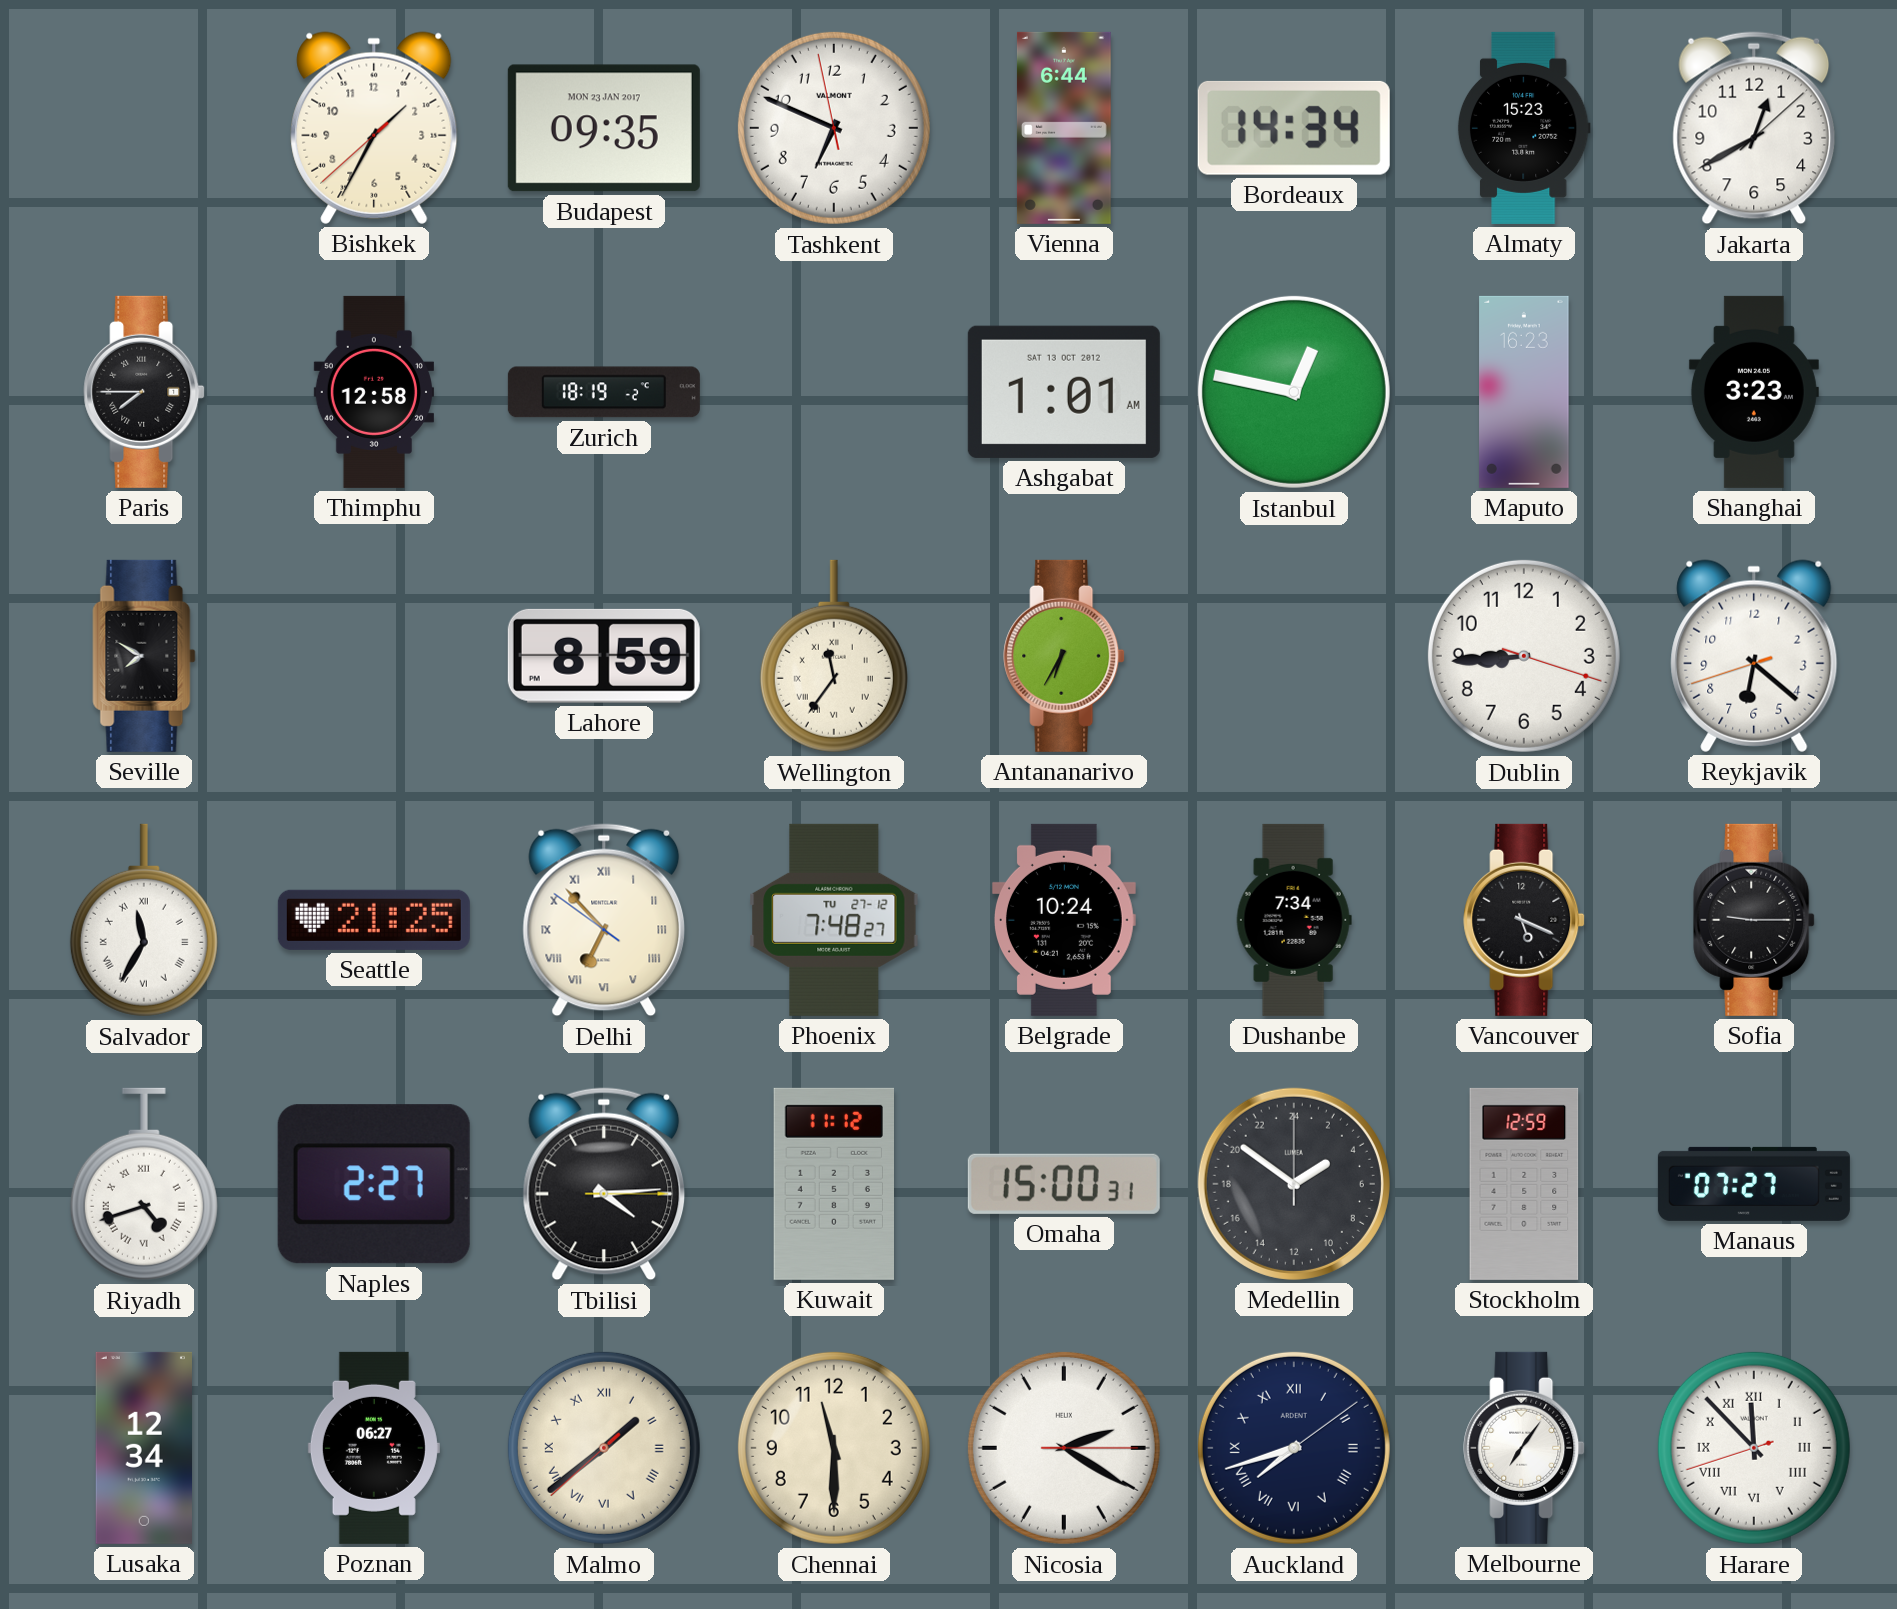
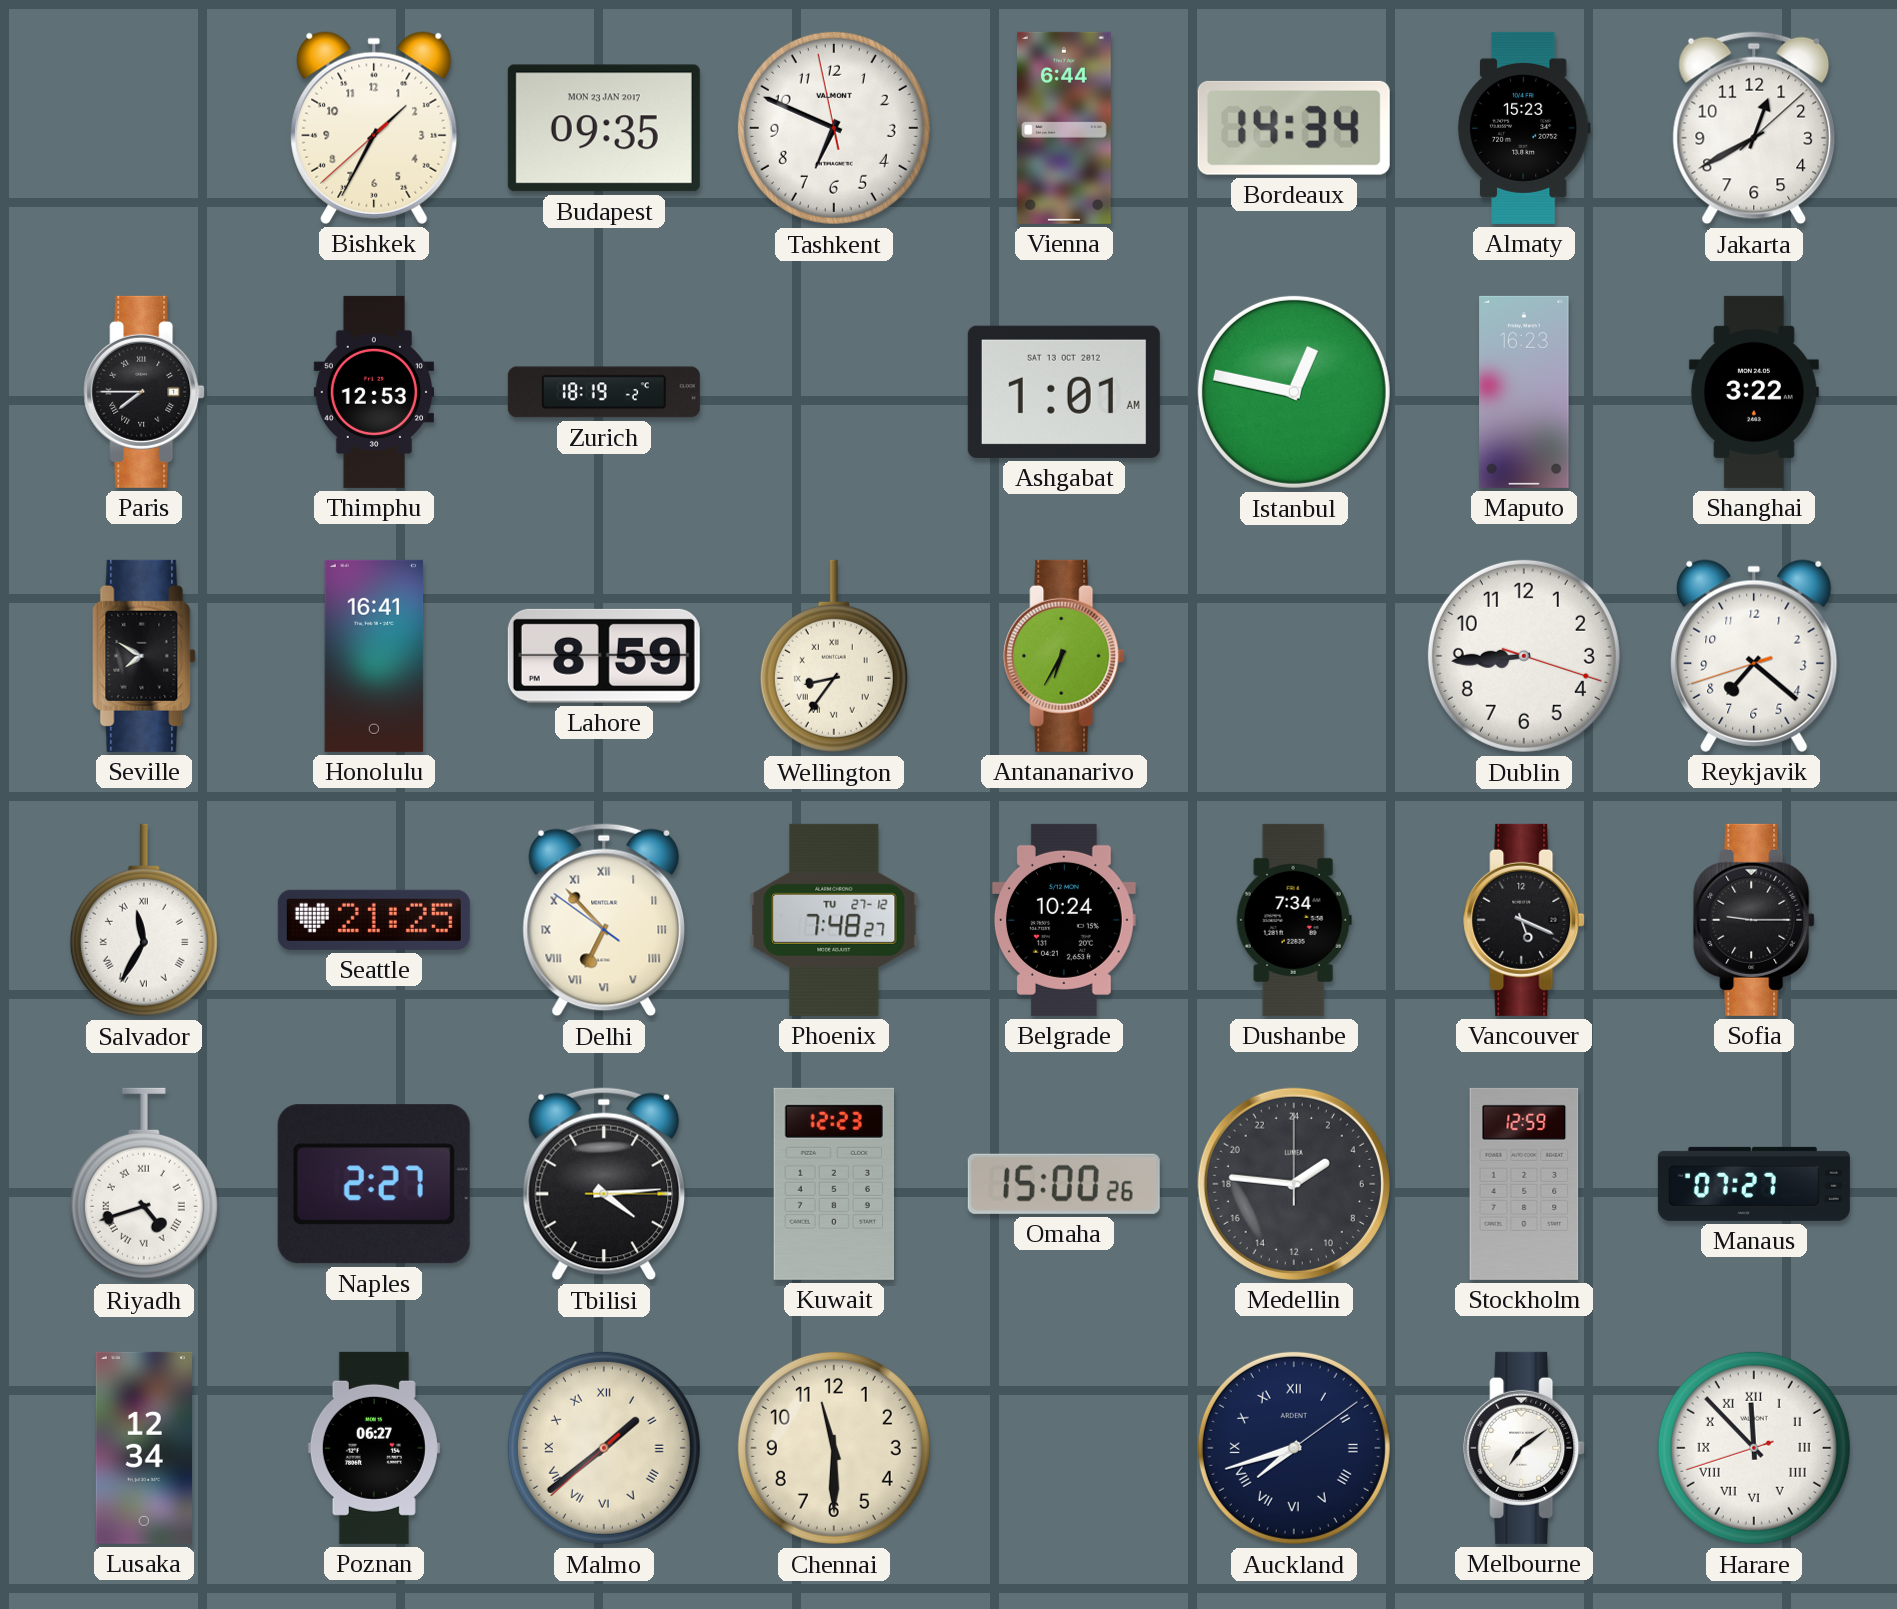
Thimphu: 12:58 -> 12:53
Shanghai: 3:23 -> 3:22
Honolulu: none -> 16:41
Wellington: 11:36 -> 8:36
Reykjavik: 6:21 -> 7:21
Kuwait: 11:12 -> 12:23
Omaha: 15:00:31 -> 15:00:26
Medellin: 3:51 -> 3:46
Nicosia: 2:20 -> none
Melbourne: 7:06 -> 7:09
